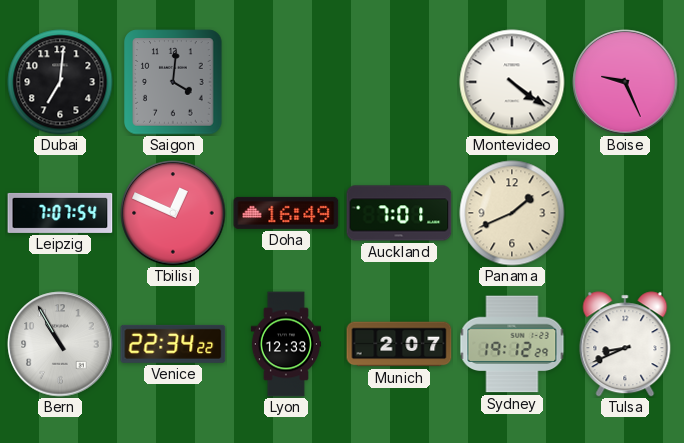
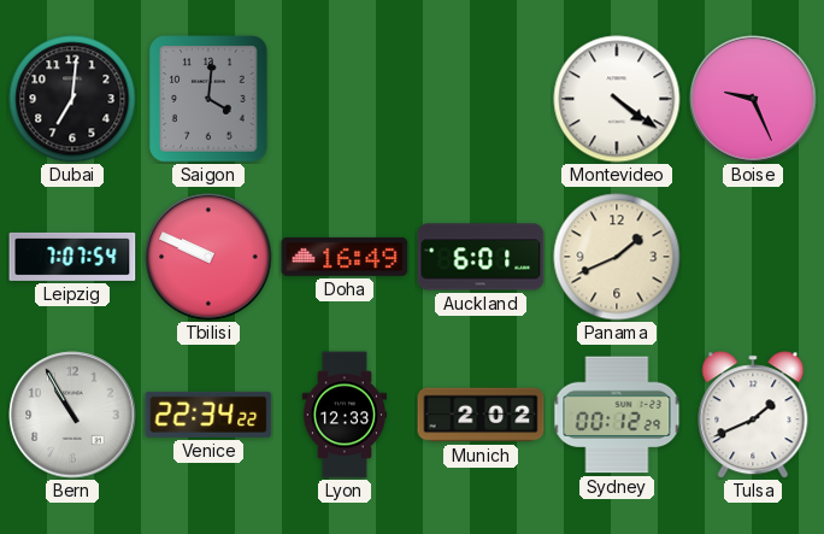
Tbilisi: 12:49 -> 9:49
Auckland: 7:01 -> 6:01
Munich: 2:07 -> 2:02
Sydney: 19:12 -> 00:12
Tulsa: 8:41 -> 1:41
